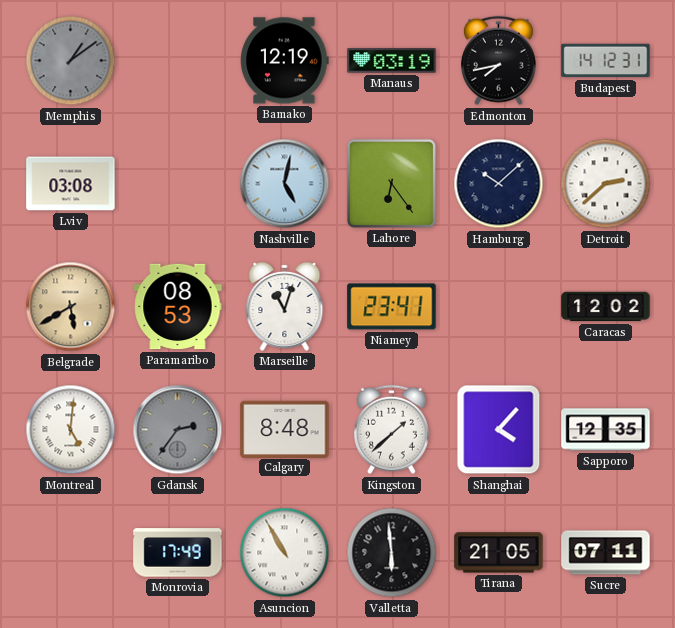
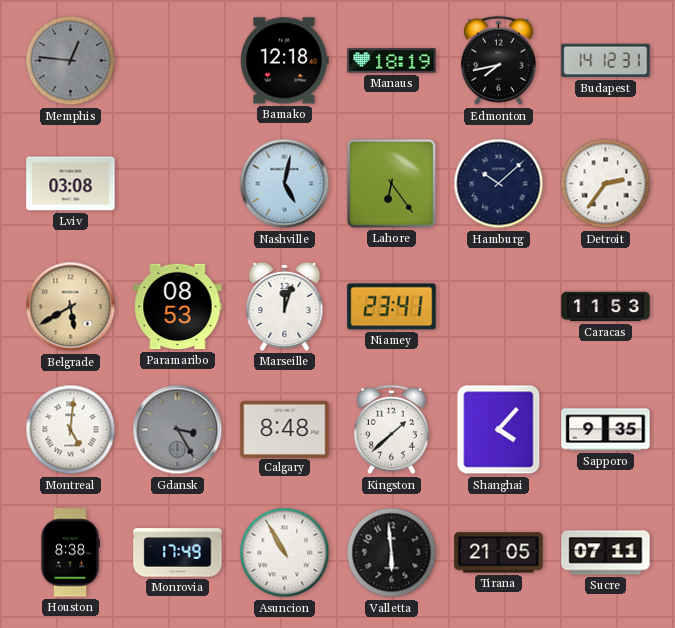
Memphis: 1:09 -> 12:46
Bamako: 12:19 -> 12:18
Manaus: 03:19 -> 18:19
Detroit: 2:38 -> 2:36
Marseille: 11:03 -> 12:03
Caracas: 12:02 -> 11:53
Gdansk: 2:36 -> 3:25
Sapporo: 12:35 -> 9:35
Houston: none -> 8:38
